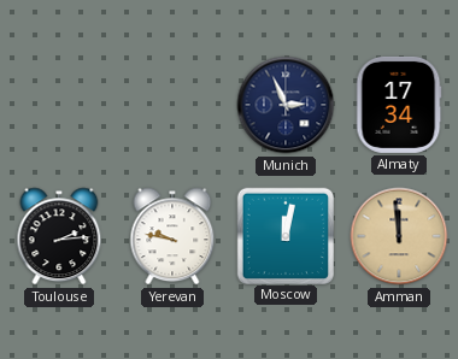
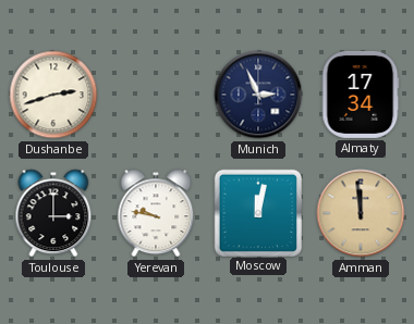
Dushanbe: none -> 2:42
Toulouse: 2:14 -> 3:00
